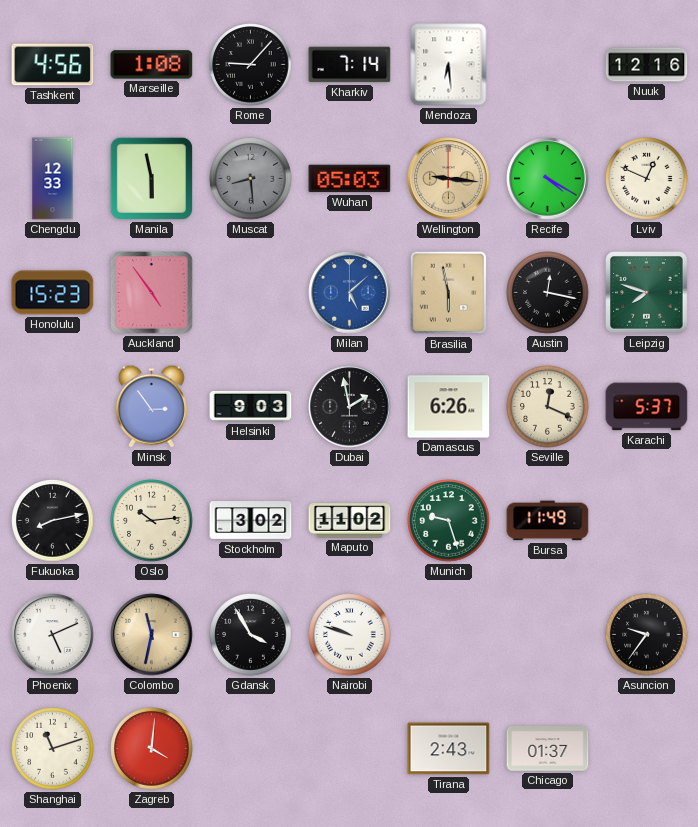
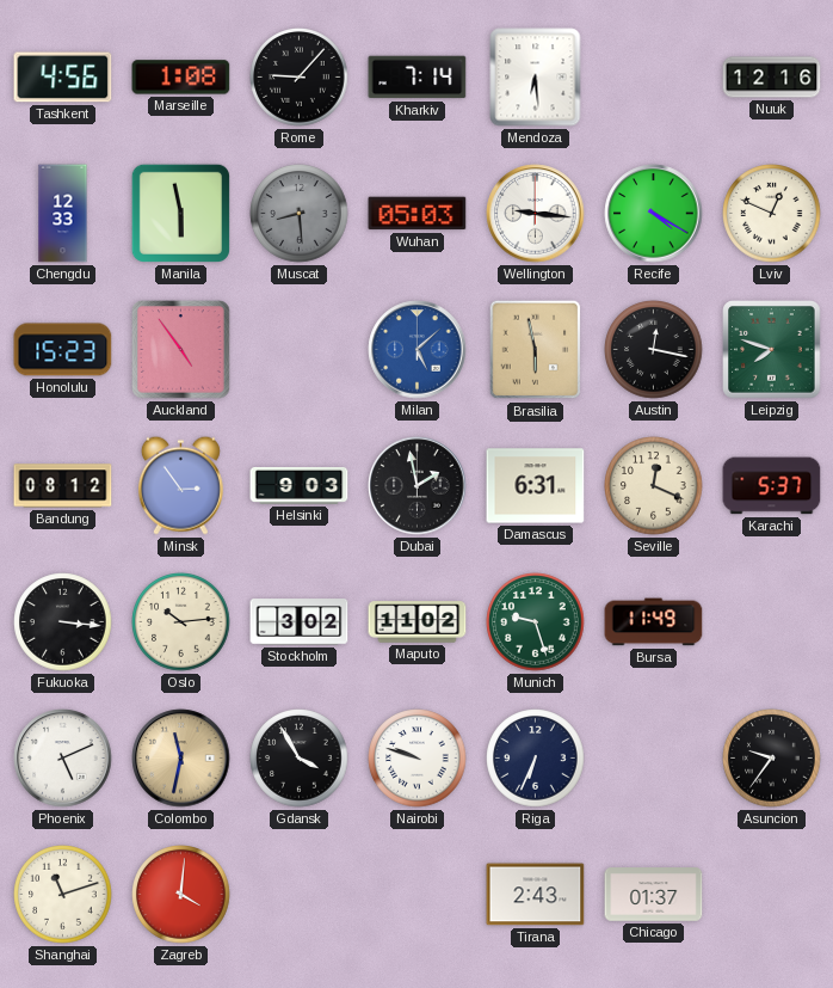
Wellington dial: champagne -> white
Bandung: none -> 08:12
Damascus: 6:26 -> 6:31
Fukuoka: 8:13 -> 3:16
Riga: none -> 6:34
